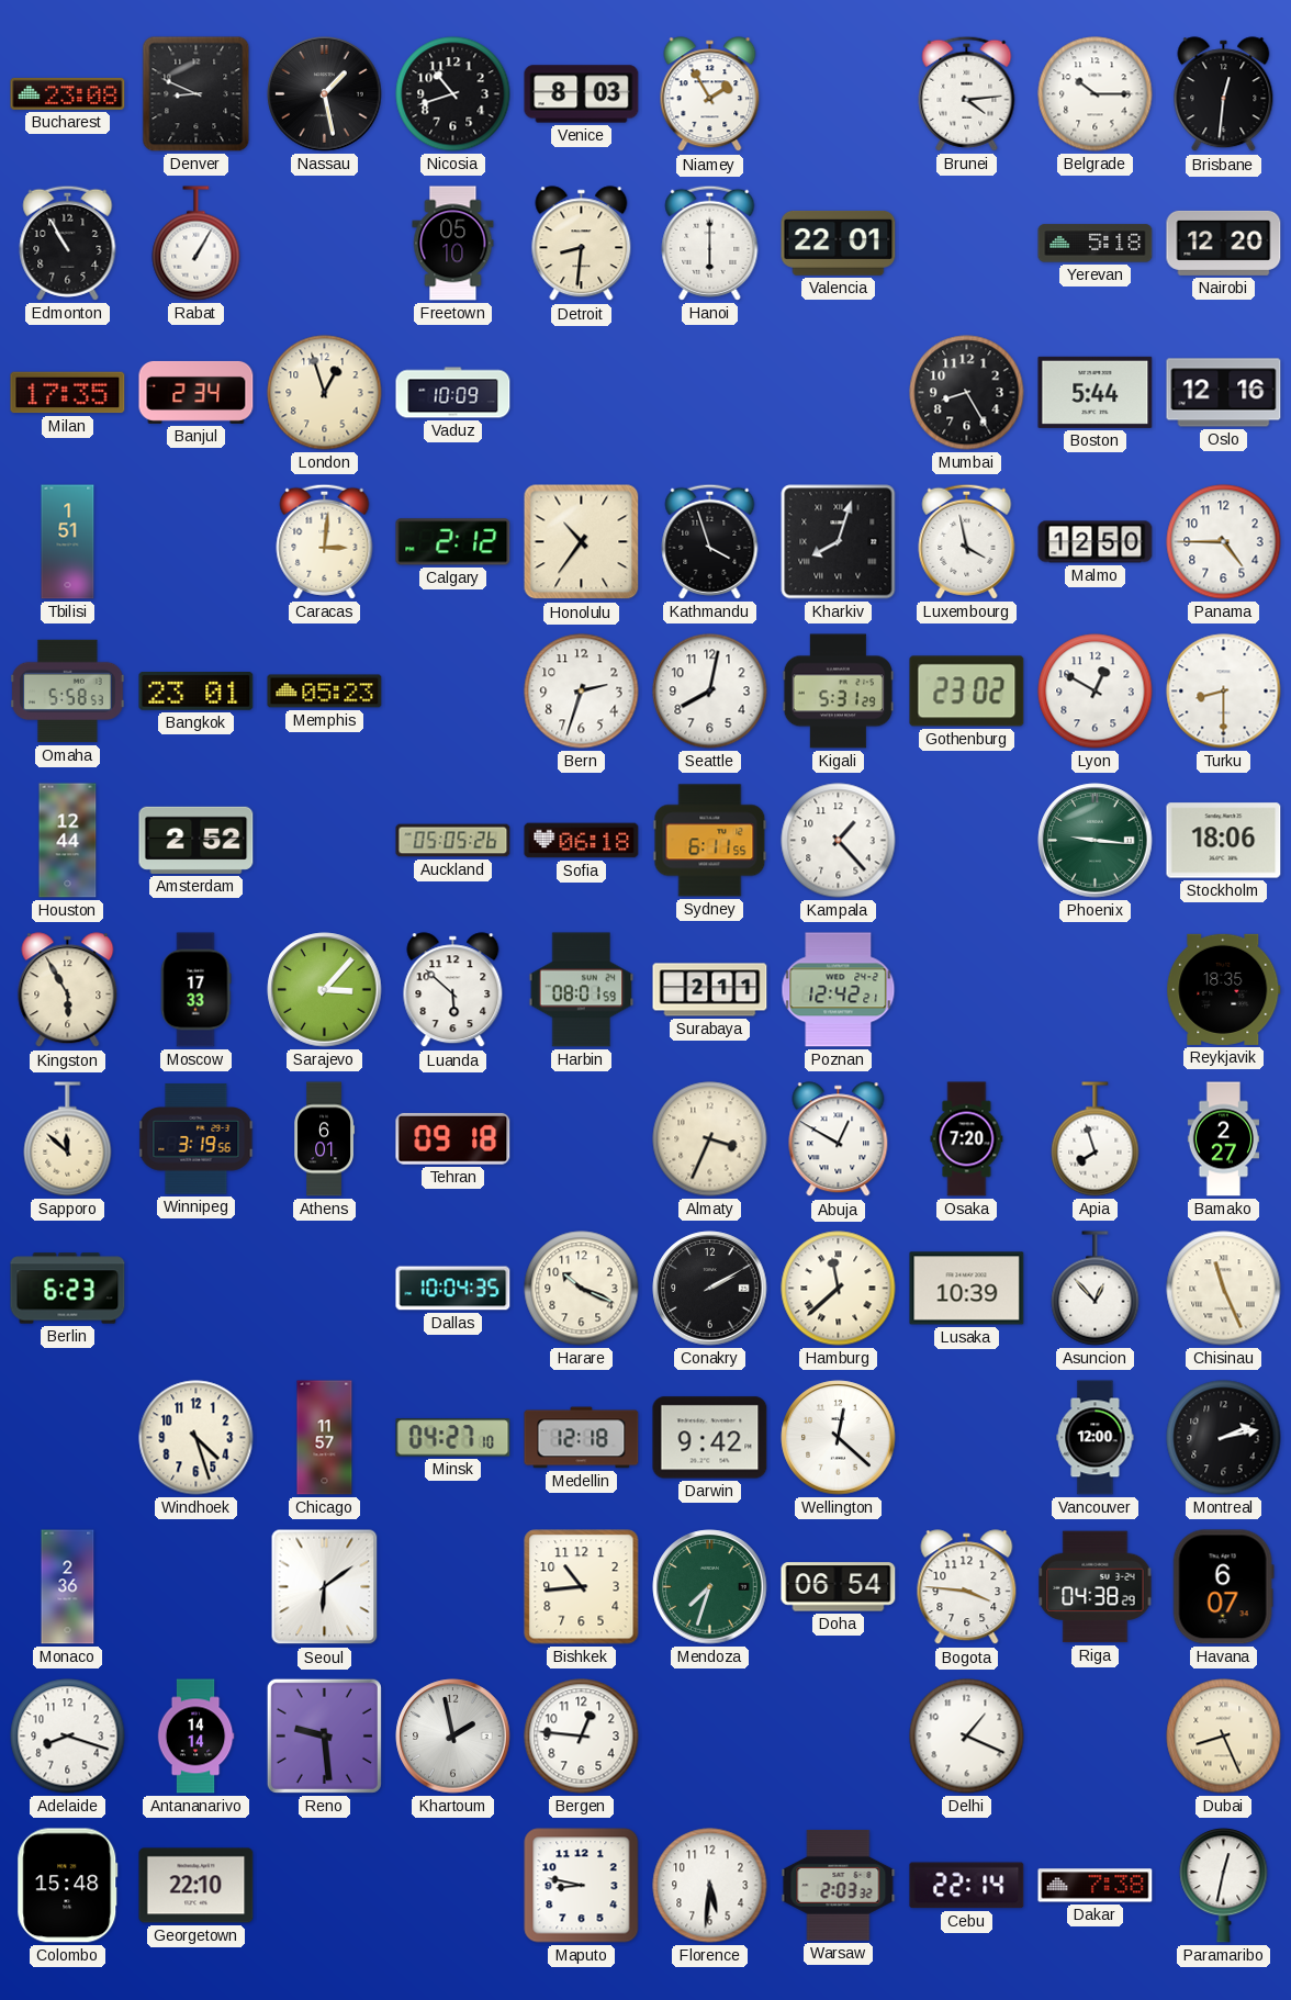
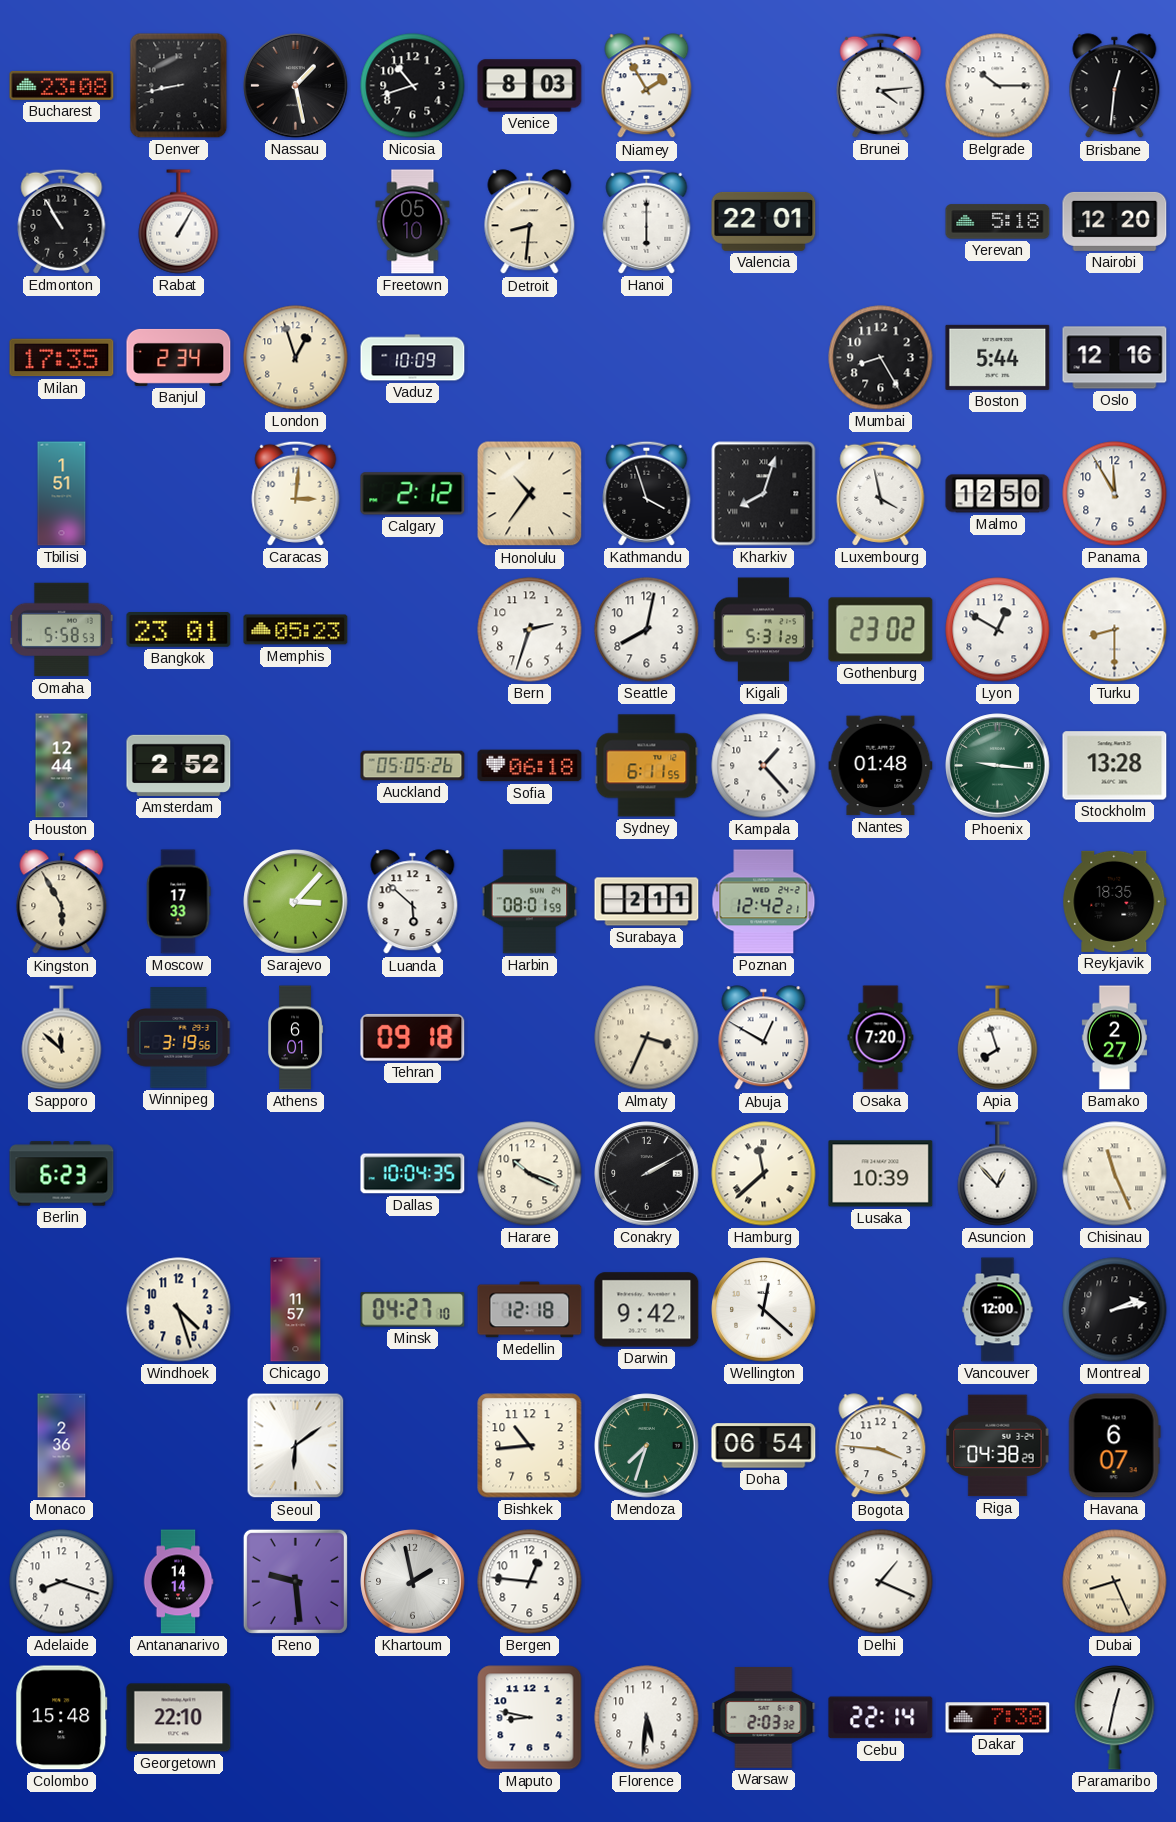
Denver: 8:49 -> 8:43
Panama: 4:45 -> 11:55
Nantes: none -> 01:48
Stockholm: 18:06 -> 13:28
